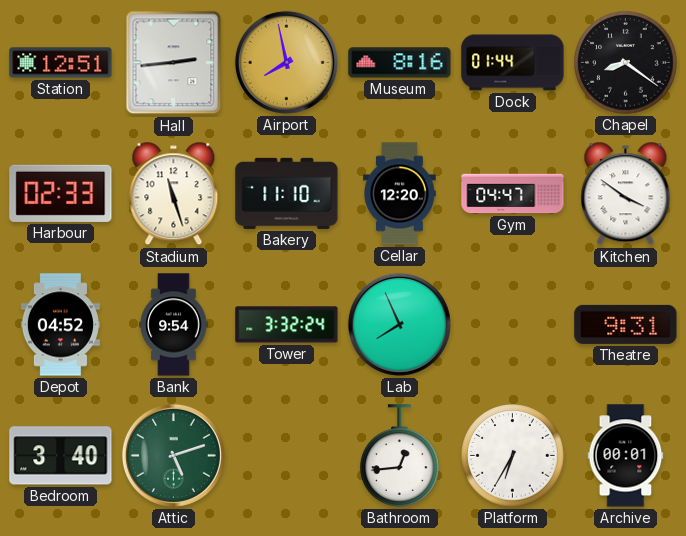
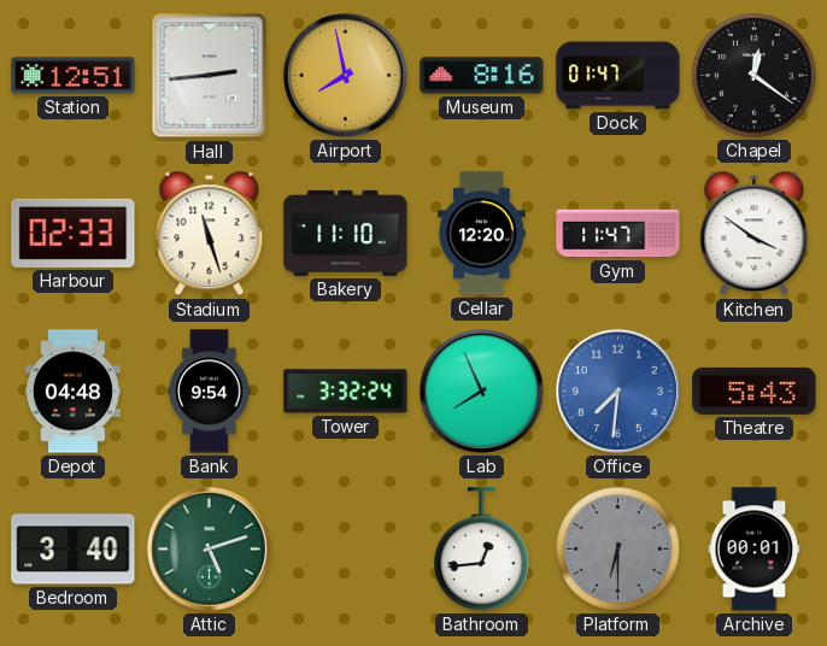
Dock: 01:44 -> 01:47
Chapel: 8:21 -> 12:21
Gym: 04:47 -> 11:47
Depot: 04:52 -> 04:48
Office: none -> 7:31
Theatre: 9:31 -> 5:43
Platform: 6:35 -> 6:30
Platform dial: white -> grey
